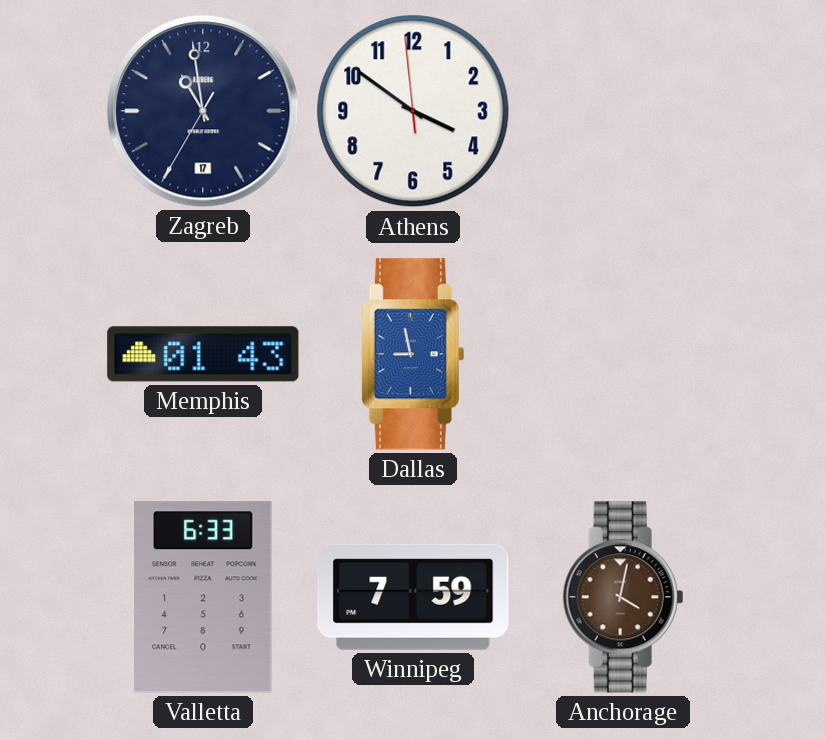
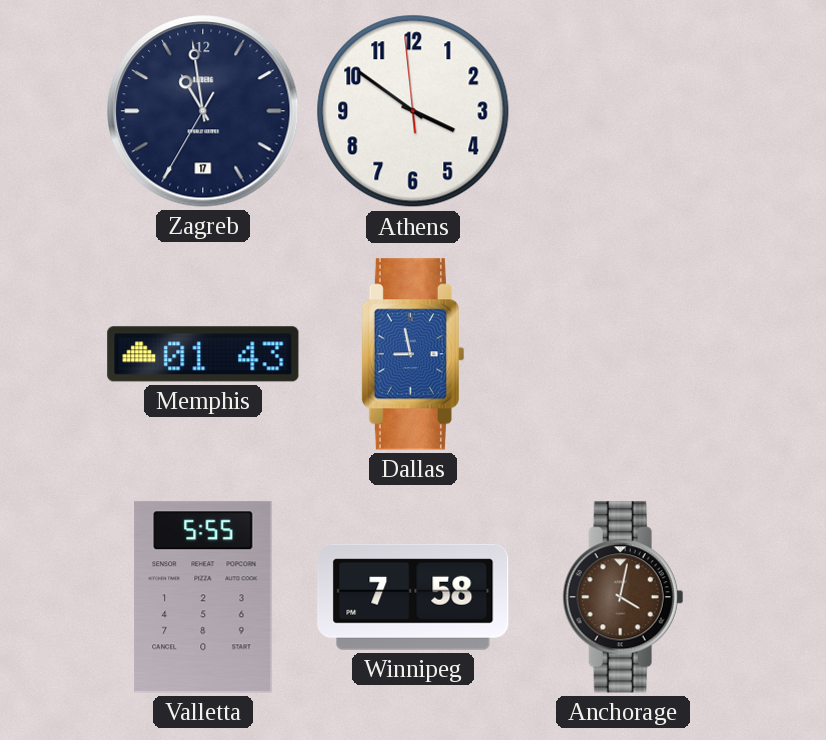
Valletta: 6:33 -> 5:55
Winnipeg: 7:59 -> 7:58
